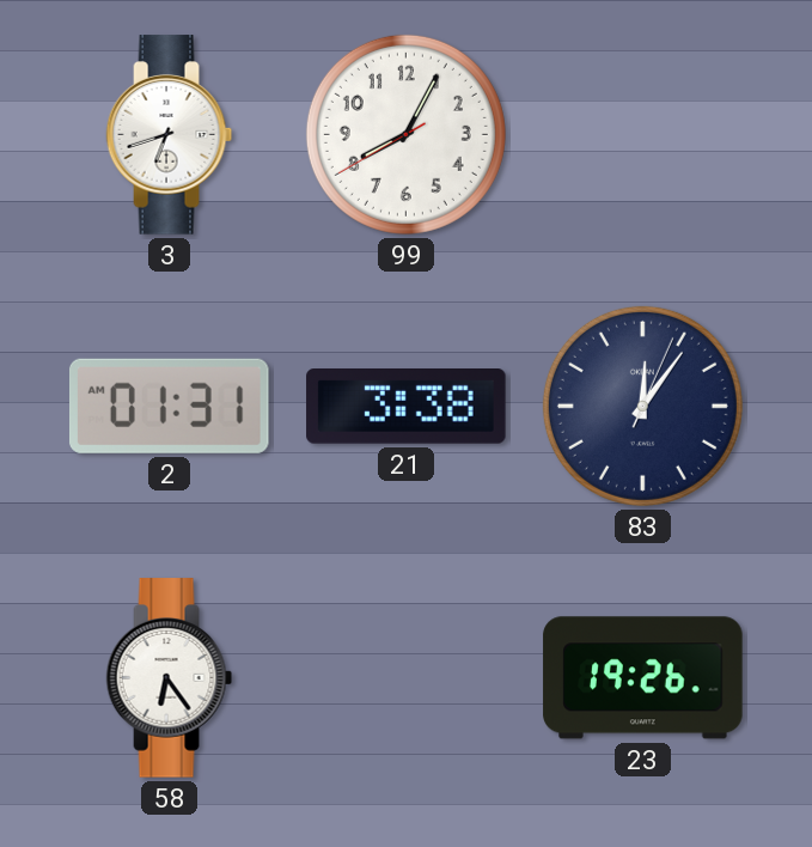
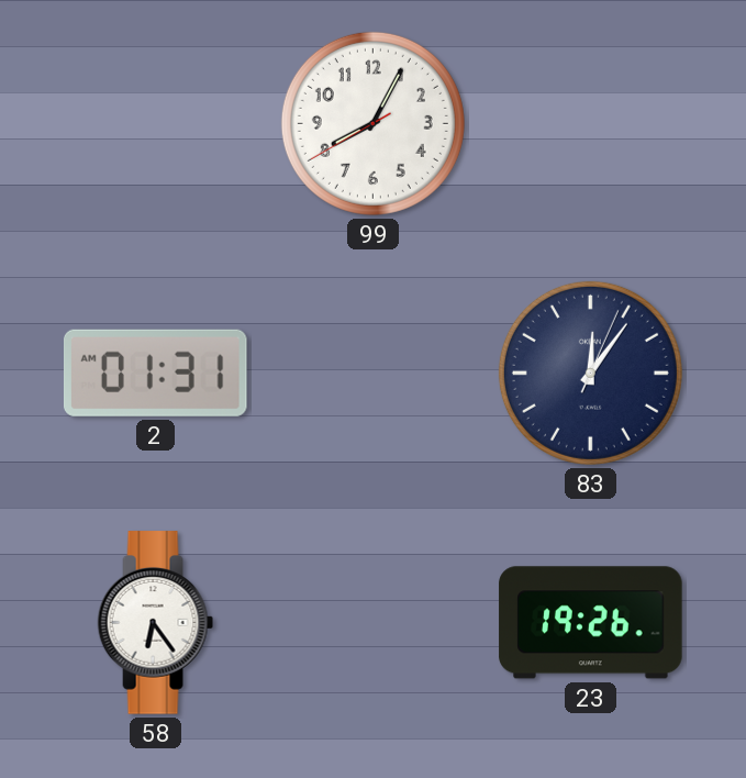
3: 6:42 -> none
21: 3:38 -> none
